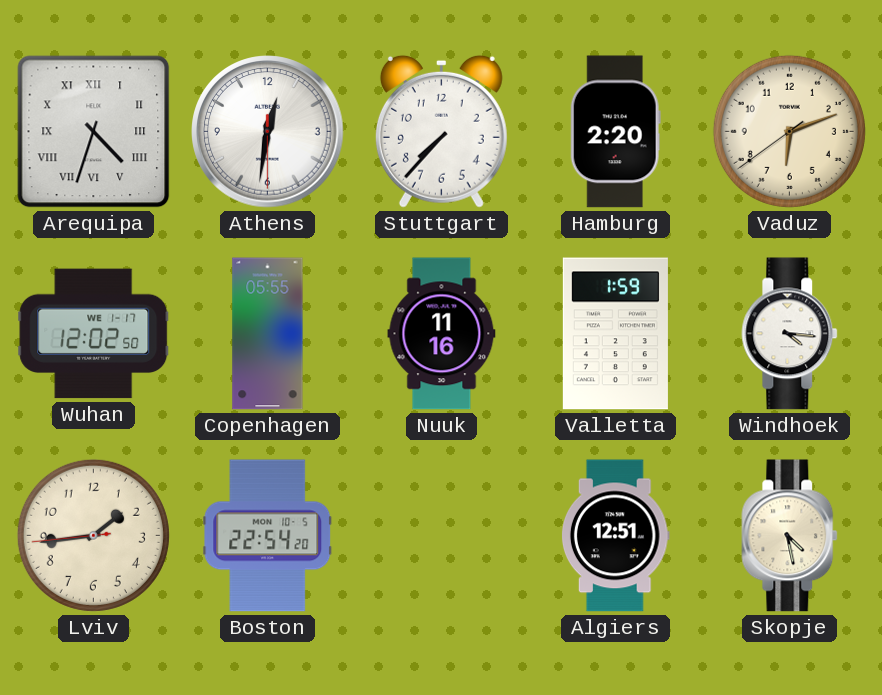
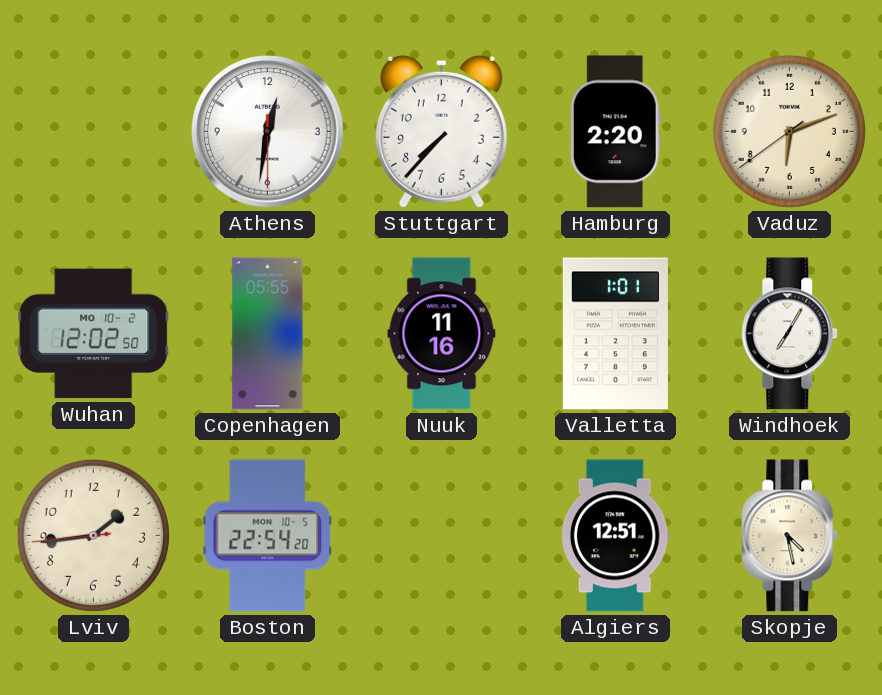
Arequipa: 4:33 -> none
Wuhan date: WE 1-17 -> MO 10-2
Valletta: 1:59 -> 1:01
Windhoek: 4:16 -> 7:05
